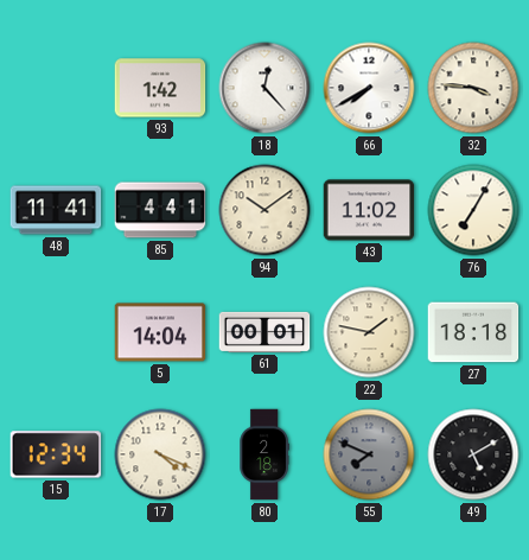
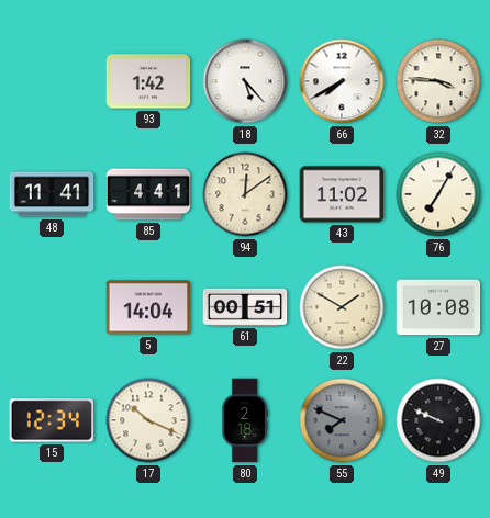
18: 12:23 -> 5:23
94: 10:09 -> 12:09
61: 00:01 -> 00:51
22: 1:47 -> 1:50
27: 18:18 -> 10:08
17: 4:19 -> 10:19
49: 5:10 -> 9:49
